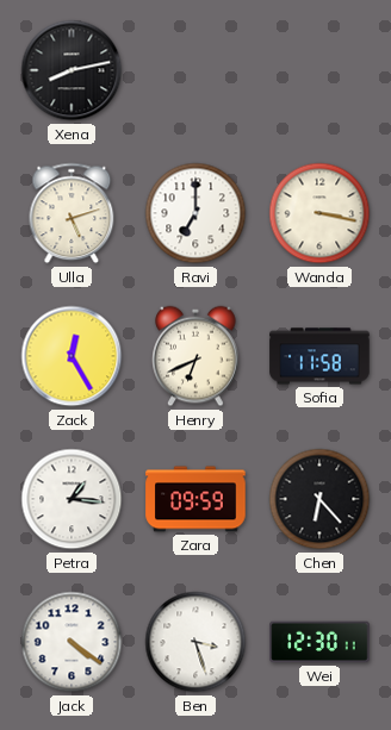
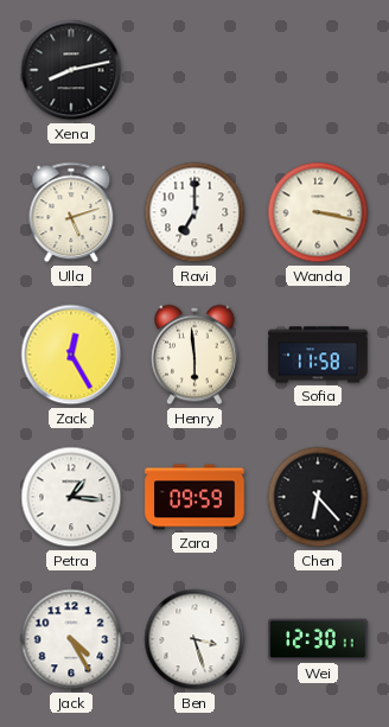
Henry: 6:41 -> 5:59
Jack: 4:21 -> 4:25
